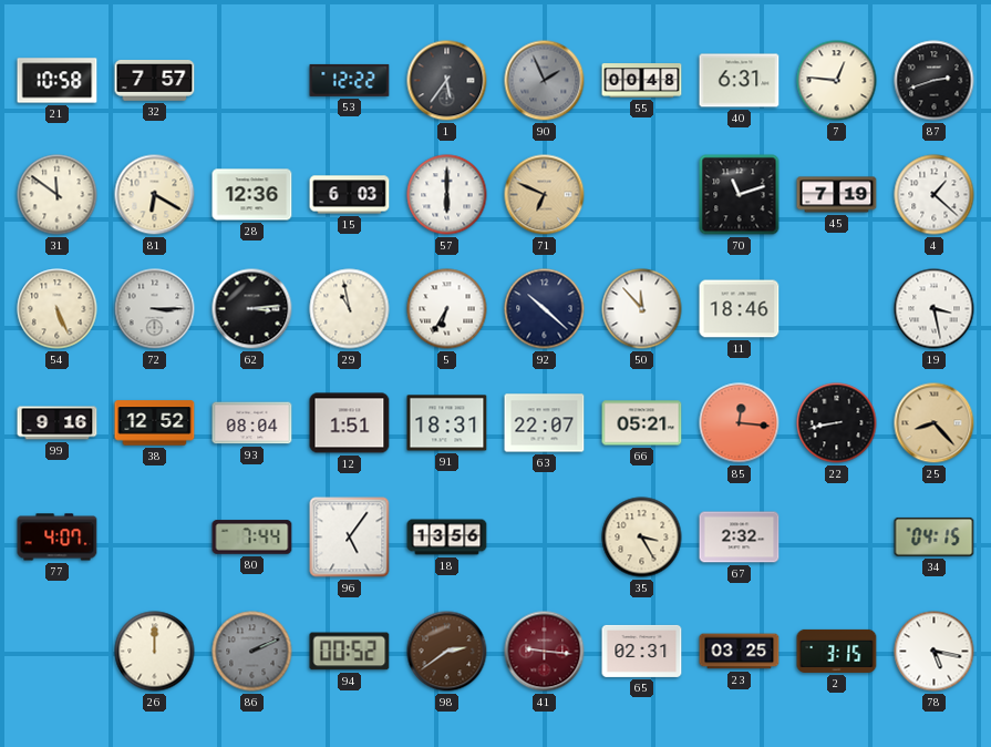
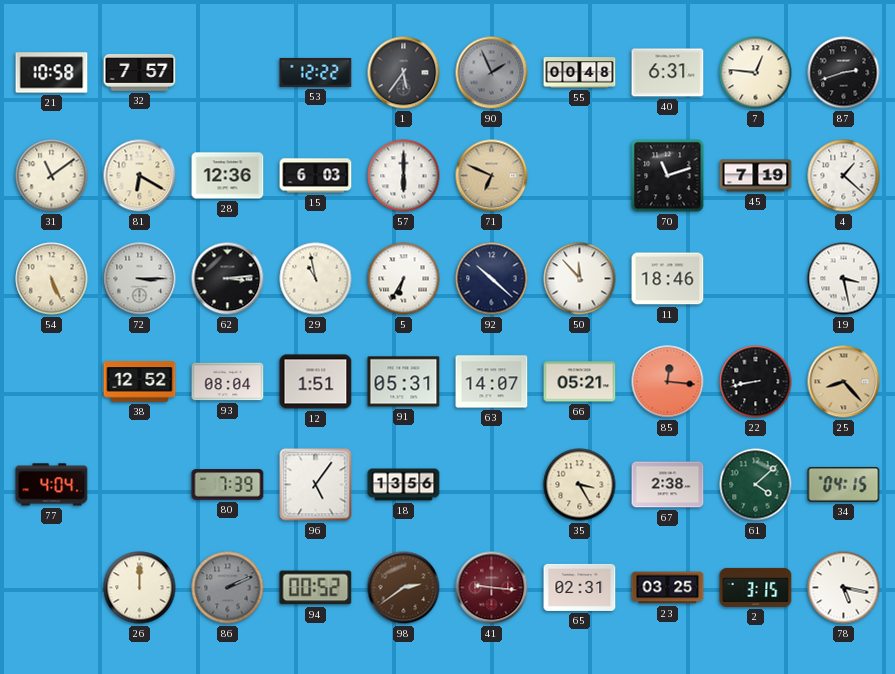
31: 11:51 -> 11:09
99: 9:16 -> none
91: 18:31 -> 05:31
63: 22:07 -> 14:07
77: 4:07 -> 4:04
80: 7:44 -> 7:39
67: 2:32 -> 2:38
61: none -> 4:08
